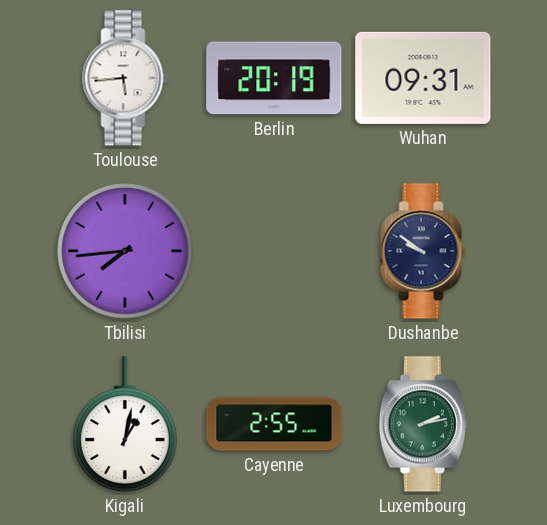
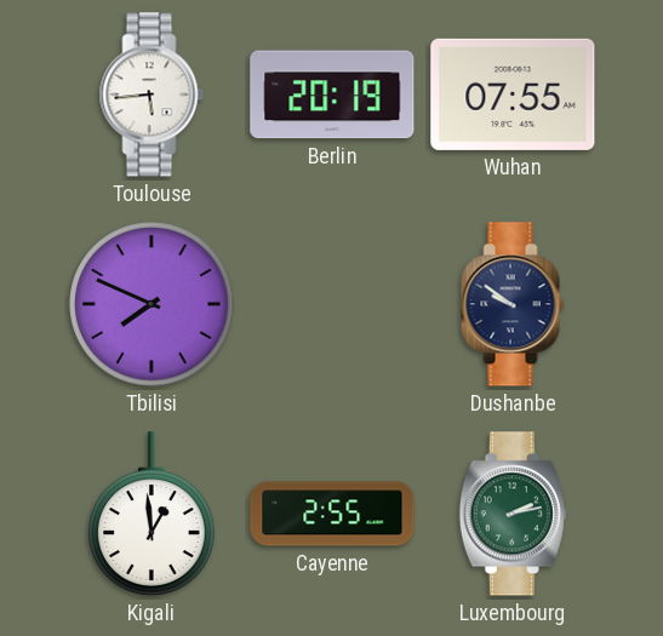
Wuhan: 09:31 -> 07:55
Tbilisi: 7:44 -> 7:49
Kigali: 1:02 -> 12:59
